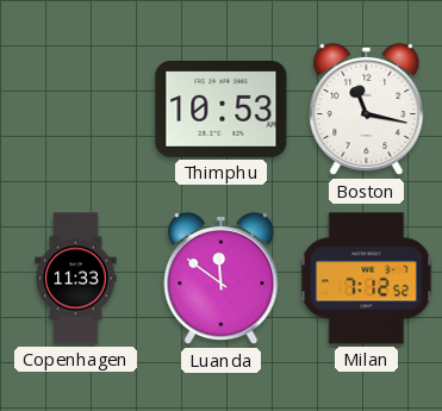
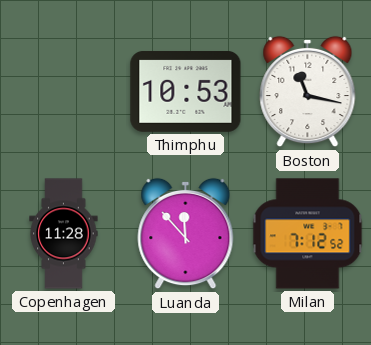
Copenhagen: 11:33 -> 11:28
Luanda: 11:51 -> 11:53
